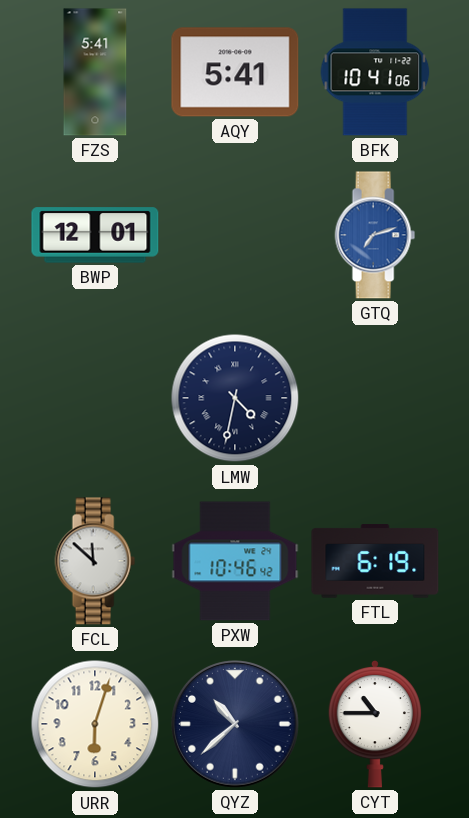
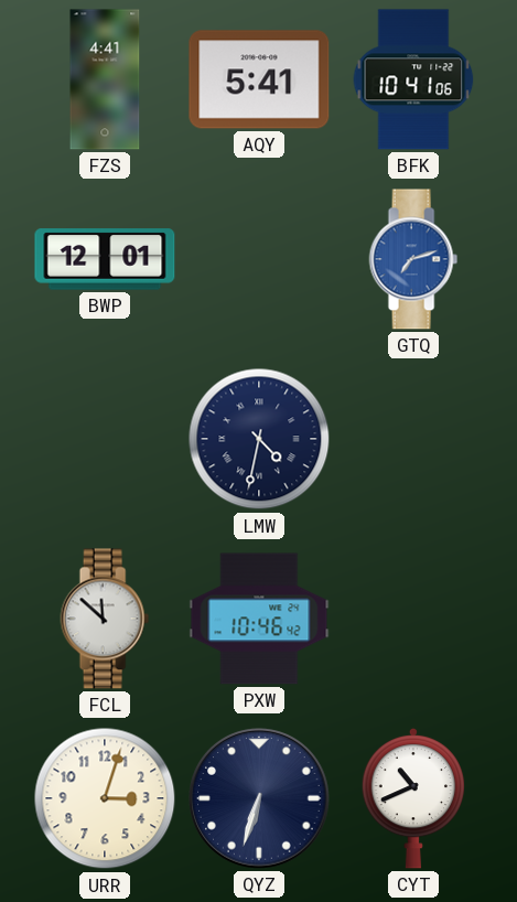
FZS: 5:41 -> 4:41
FTL: 6:19 -> none
URR: 6:03 -> 3:03
QYZ: 10:38 -> 6:33
CYT: 10:45 -> 10:41
